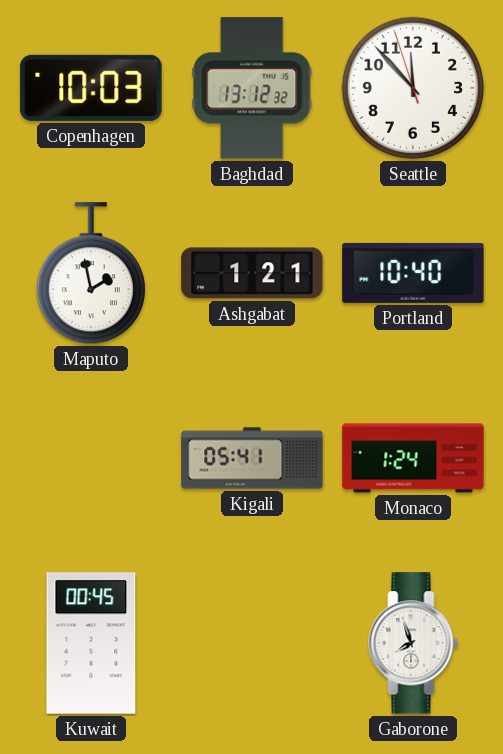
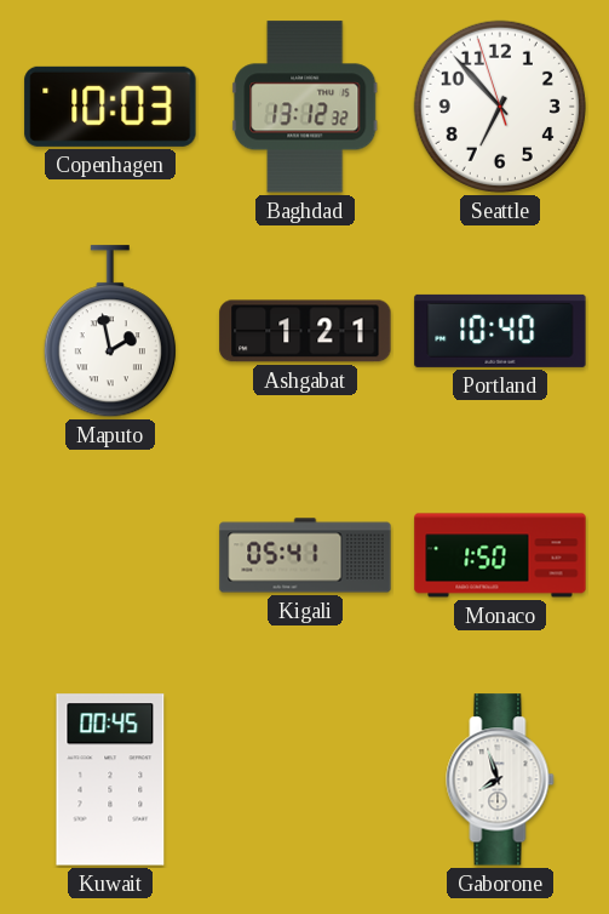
Seattle: 11:52 -> 6:52
Monaco: 1:24 -> 1:50
